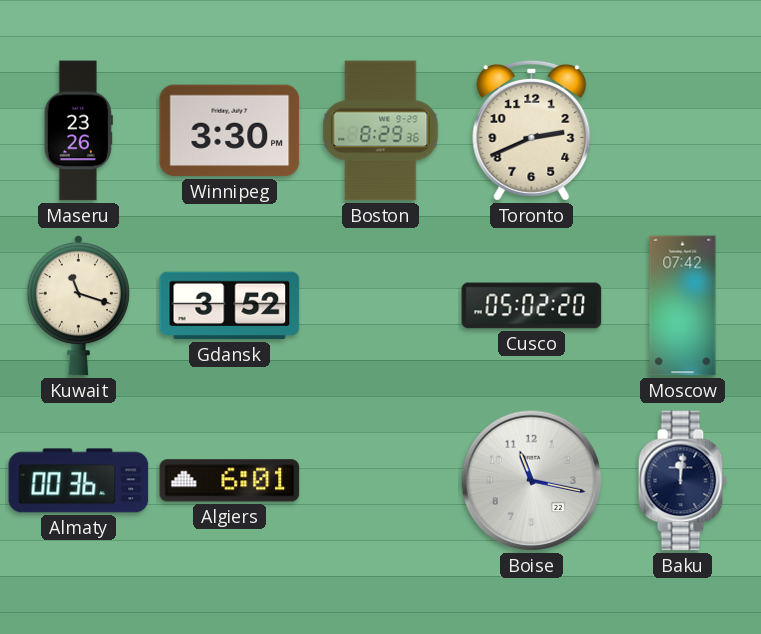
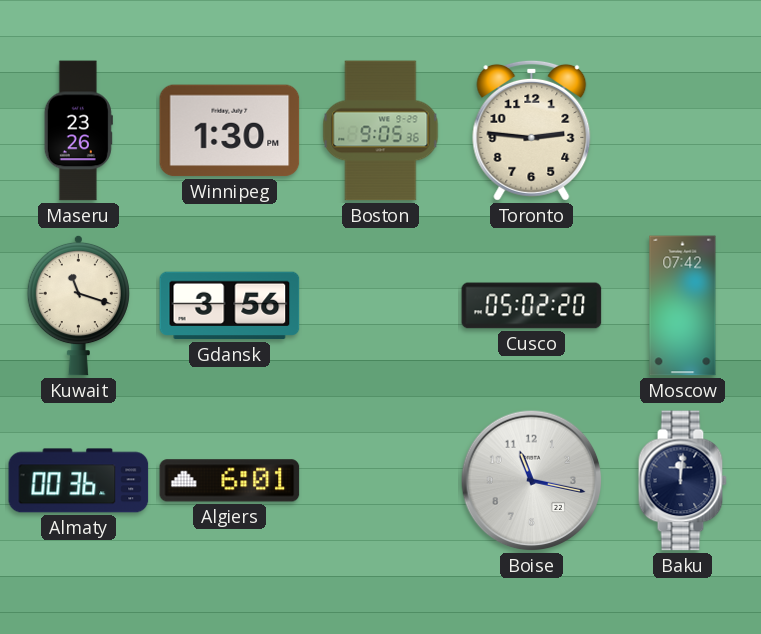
Winnipeg: 3:30 -> 1:30
Boston: 8:29 -> 9:05
Toronto: 2:41 -> 2:46
Gdansk: 3:52 -> 3:56
